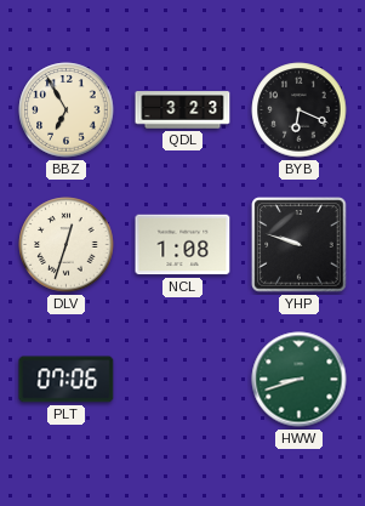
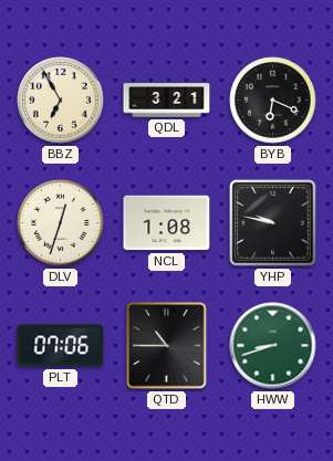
QDL: 3:23 -> 3:21
YHP: 9:48 -> 9:47
QTD: none -> 10:45
